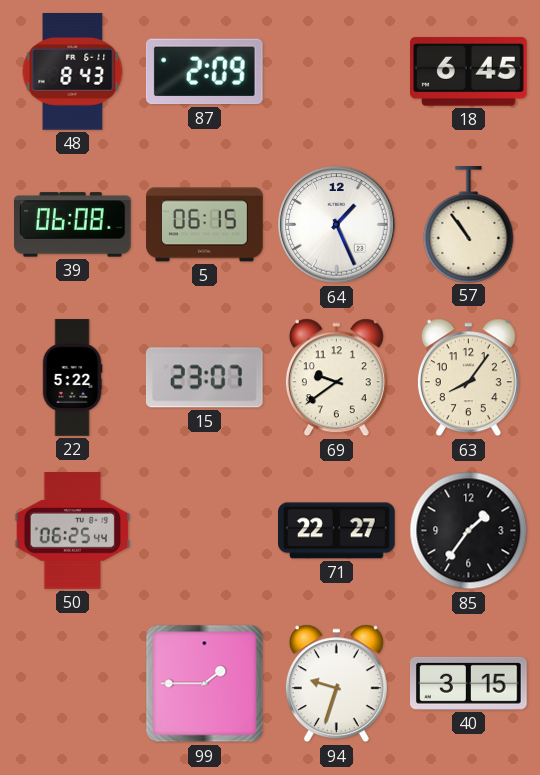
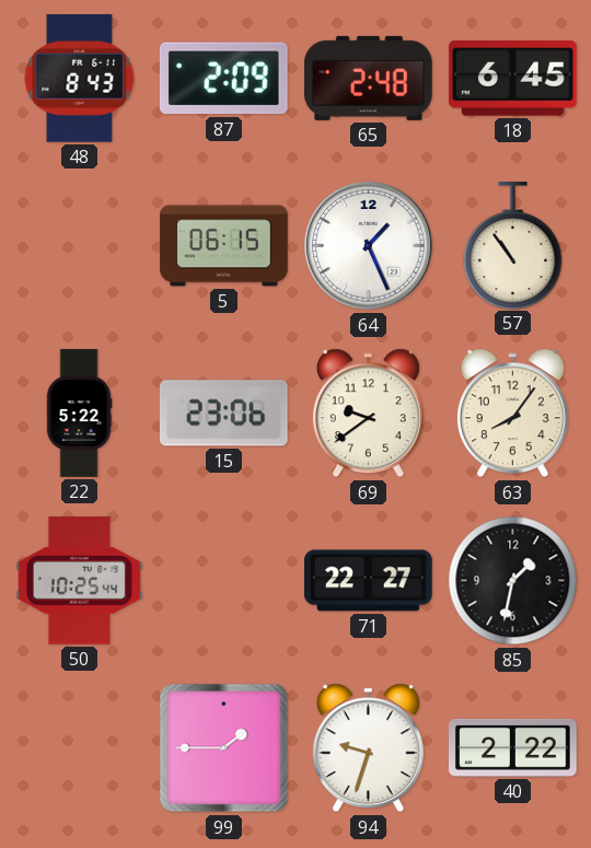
65: none -> 2:48
39: 06:08 -> none
15: 23:07 -> 23:06
50: 06:25 -> 10:25
85: 1:36 -> 1:32
40: 3:15 -> 2:22
